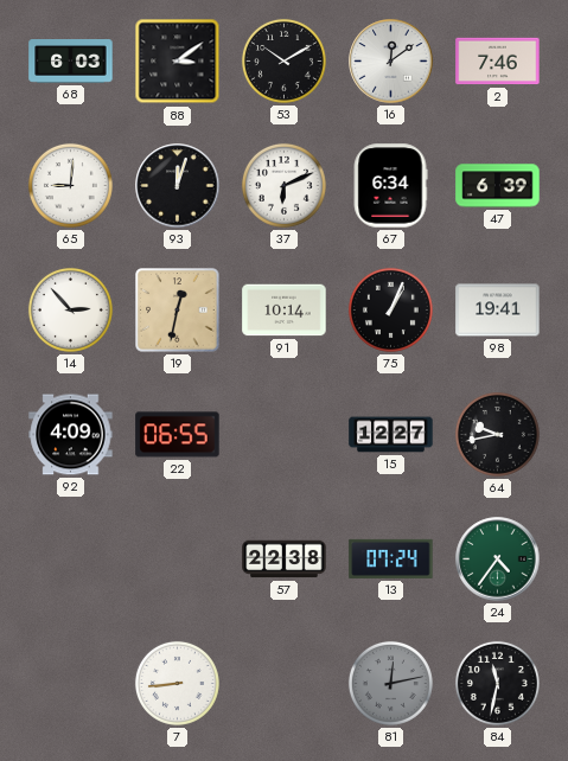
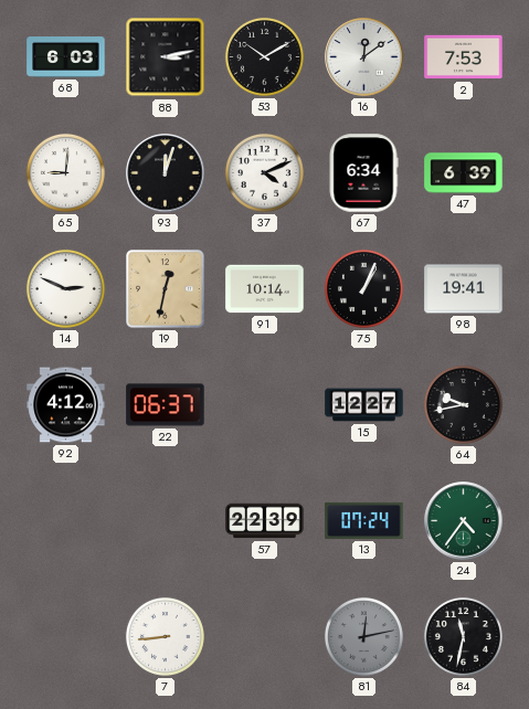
88: 3:09 -> 3:13
2: 7:46 -> 7:53
37: 6:11 -> 4:11
14: 2:53 -> 2:49
92: 4:09 -> 4:12
22: 06:55 -> 06:37
57: 22:38 -> 22:39
